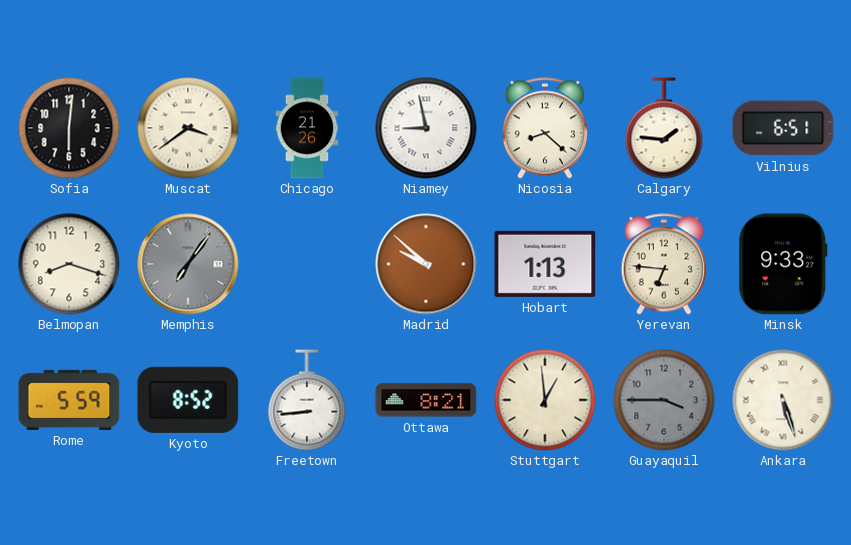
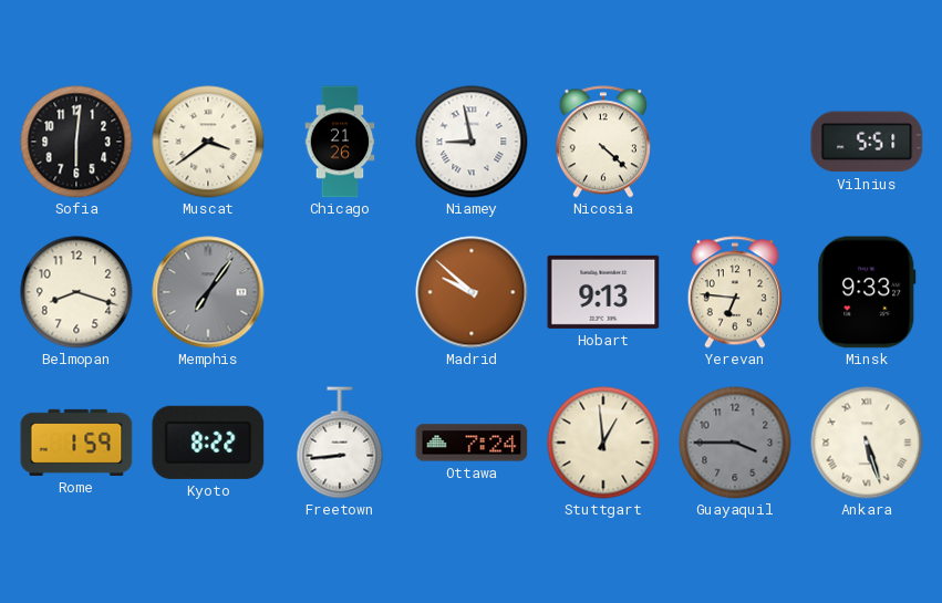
Nicosia: 8:22 -> 4:22
Calgary: 1:46 -> none
Vilnius: 6:51 -> 5:51
Hobart: 1:13 -> 9:13
Rome: 5:59 -> 1:59
Kyoto: 8:52 -> 8:22
Ottawa: 8:21 -> 7:24
